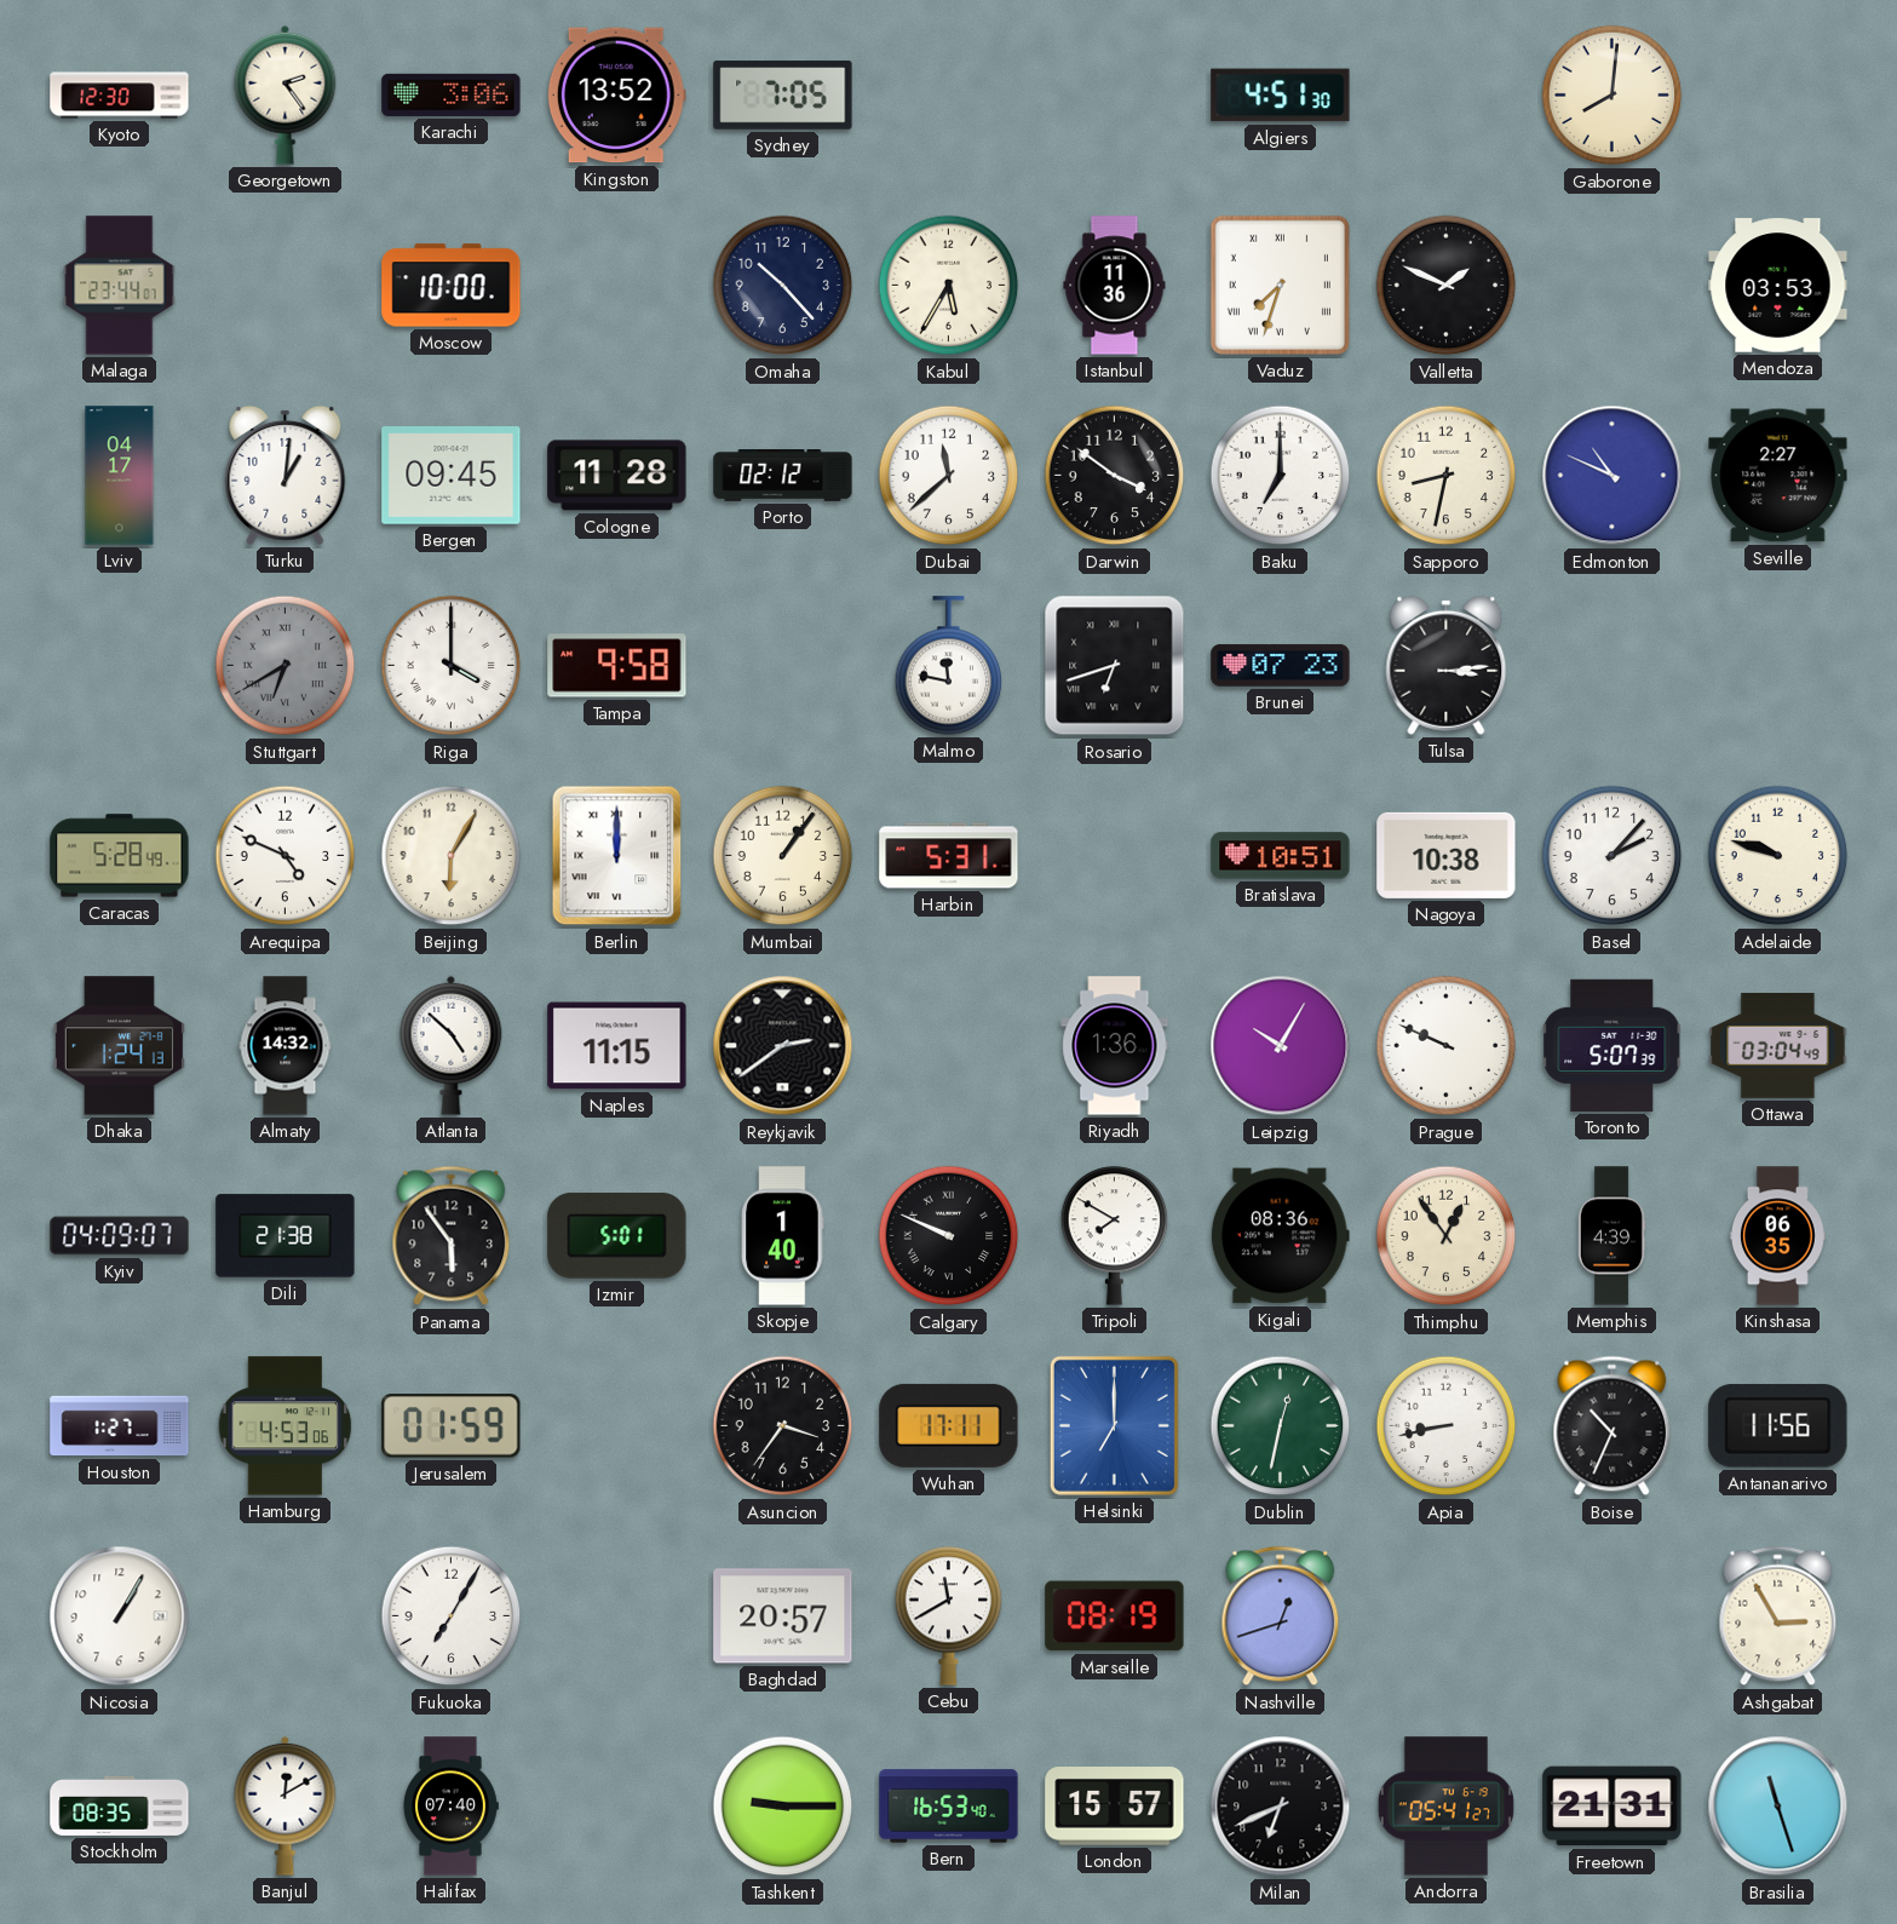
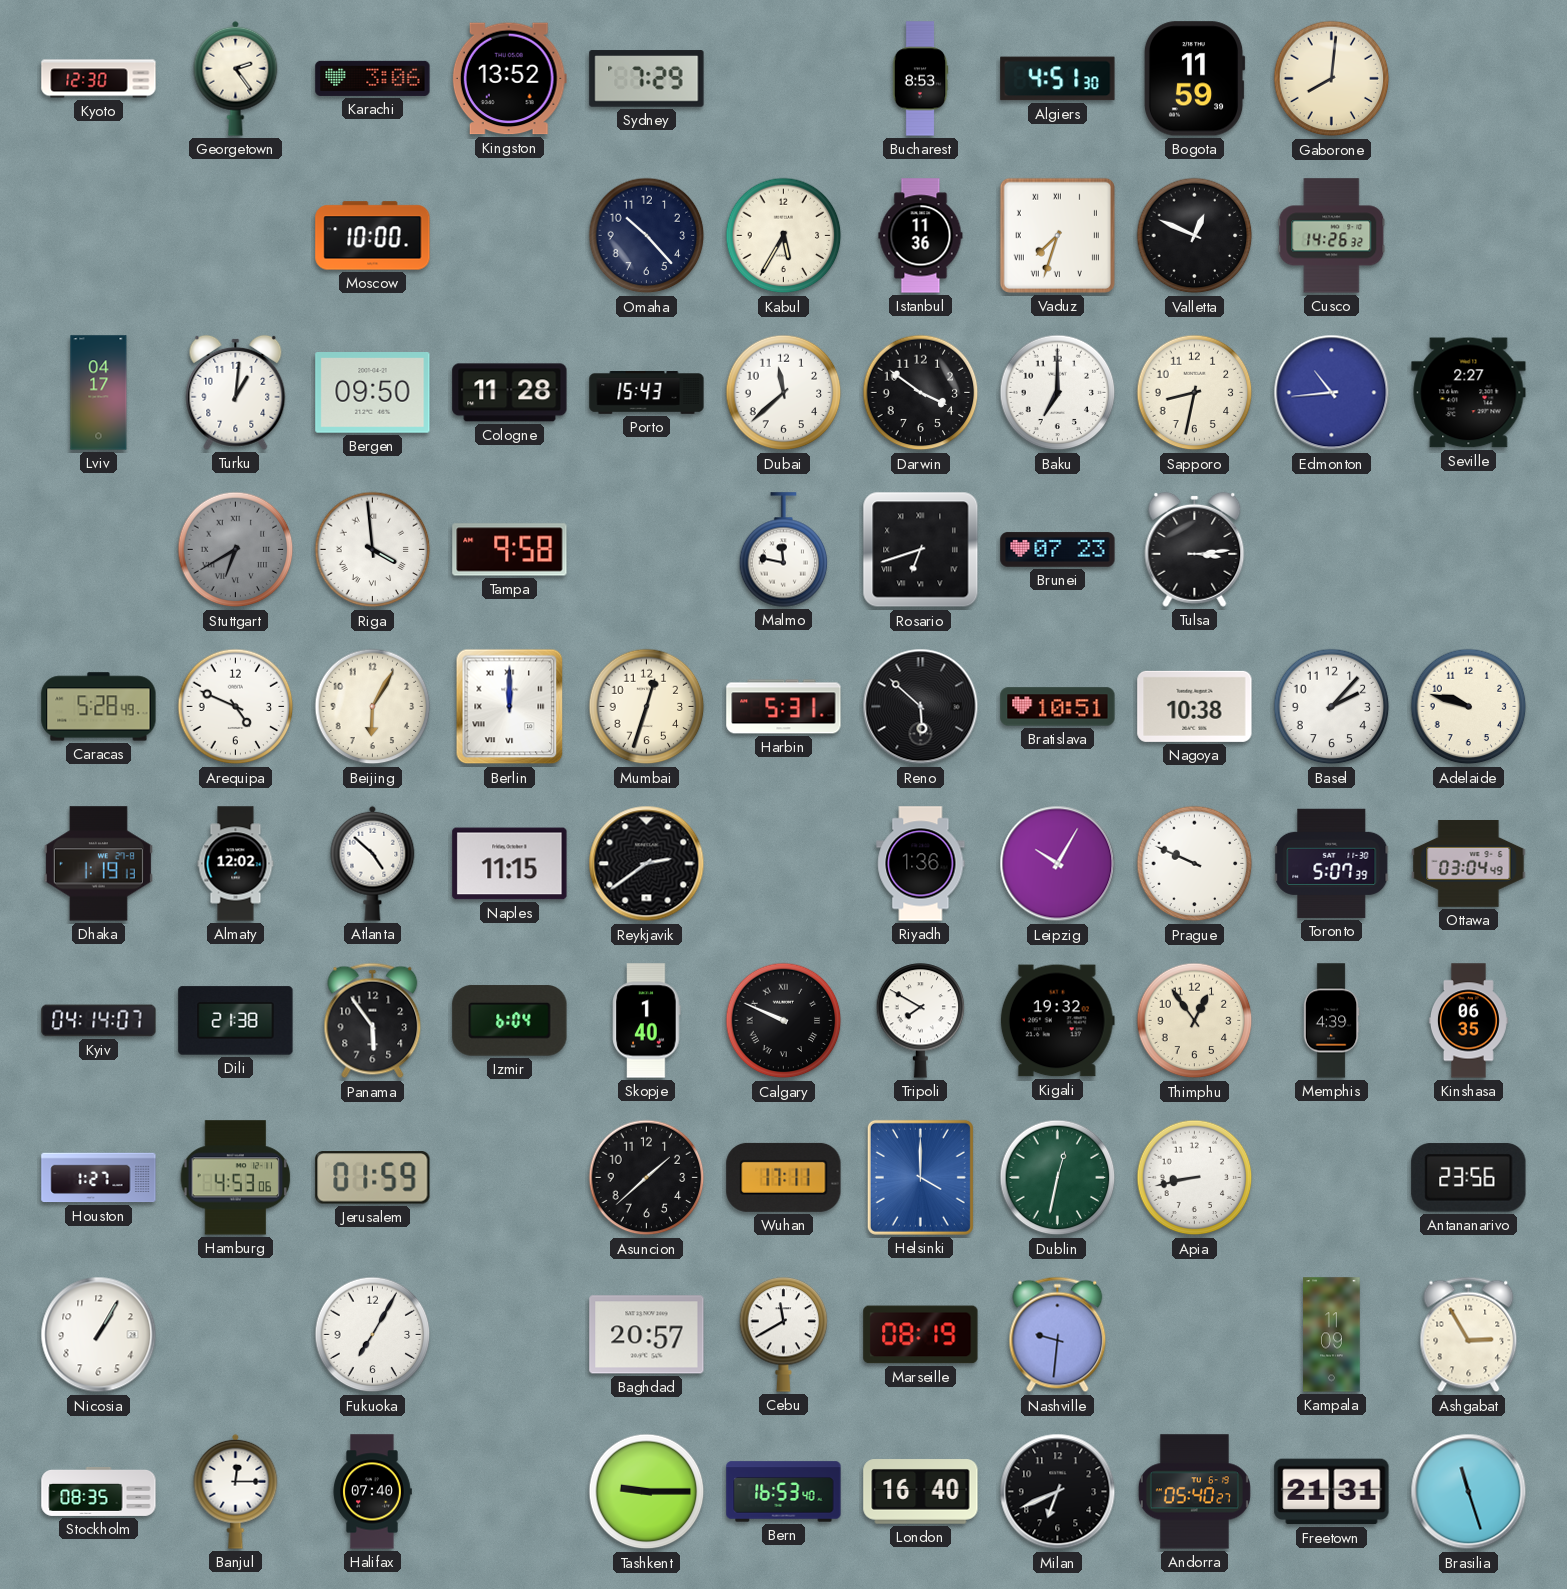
Sydney: 7:05 -> 7:29
Bucharest: none -> 8:53
Bogota: none -> 11:59
Malaga: 23:44 -> none
Valletta: 1:49 -> 12:49
Cusco: none -> 14:26
Mendoza: 03:53 -> none
Bergen: 09:45 -> 09:50
Porto: 02:12 -> 15:43
Edmonton: 10:49 -> 10:44
Riga: 4:00 -> 3:59
Mumbai: 1:06 -> 12:33
Reno: none -> 5:52
Dhaka: 1:24 -> 1:19
Almaty: 14:32 -> 12:02
Kyiv: 04:09 -> 04:14
Izmir: 5:01 -> 6:04
Kigali: 08:36 -> 19:32
Asuncion: 3:36 -> 1:38
Helsinki: 7:00 -> 4:00
Boise: 10:34 -> none
Antananarivo: 11:56 -> 23:56
Nashville: 12:42 -> 9:31
Kampala: none -> 11:09
Banjul: 12:10 -> 12:15
London: 15:57 -> 16:40
Andorra: 05:41 -> 05:40
